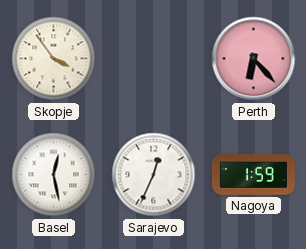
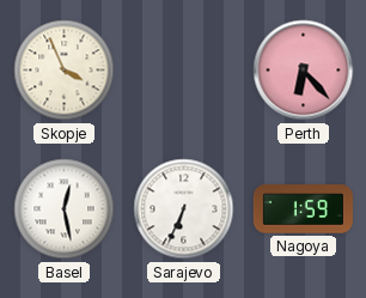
Skopje: 3:54 -> 3:56
Sarajevo: 12:34 -> 6:34
